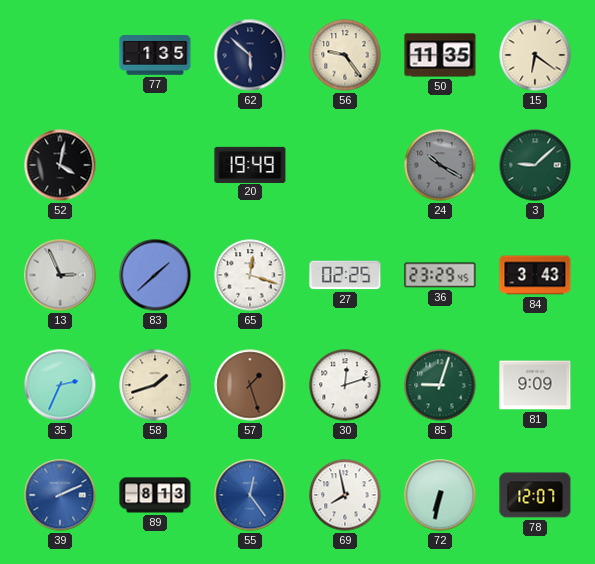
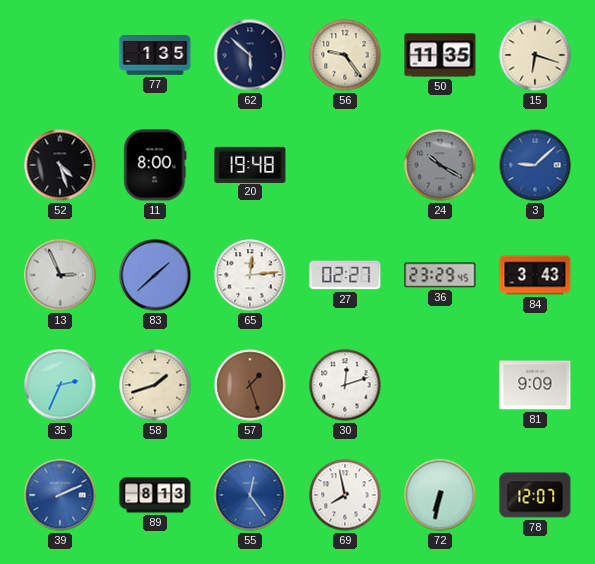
15: 6:21 -> 6:18
52: 4:02 -> 4:27
11: none -> 8:00
20: 19:49 -> 19:48
3 dial: green -> blue
65: 12:18 -> 12:14
27: 02:25 -> 02:27
85: 9:03 -> none
